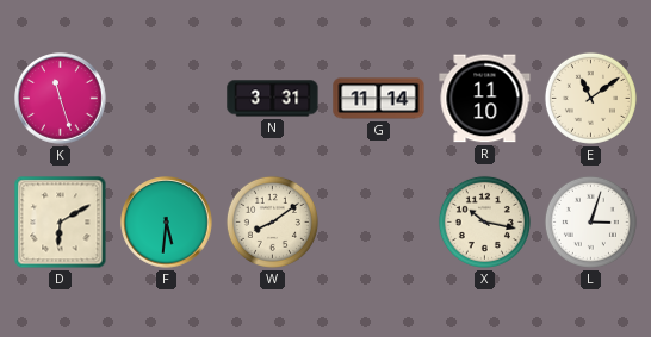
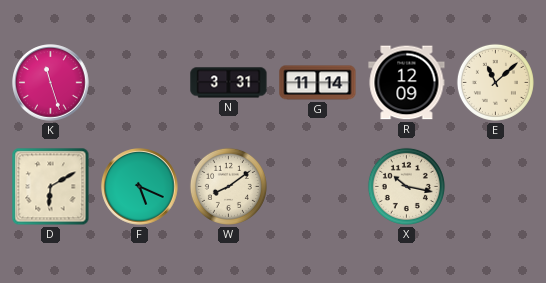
R: 11:10 -> 12:09
E: 11:09 -> 11:08
F: 5:31 -> 5:19
L: 3:03 -> none
